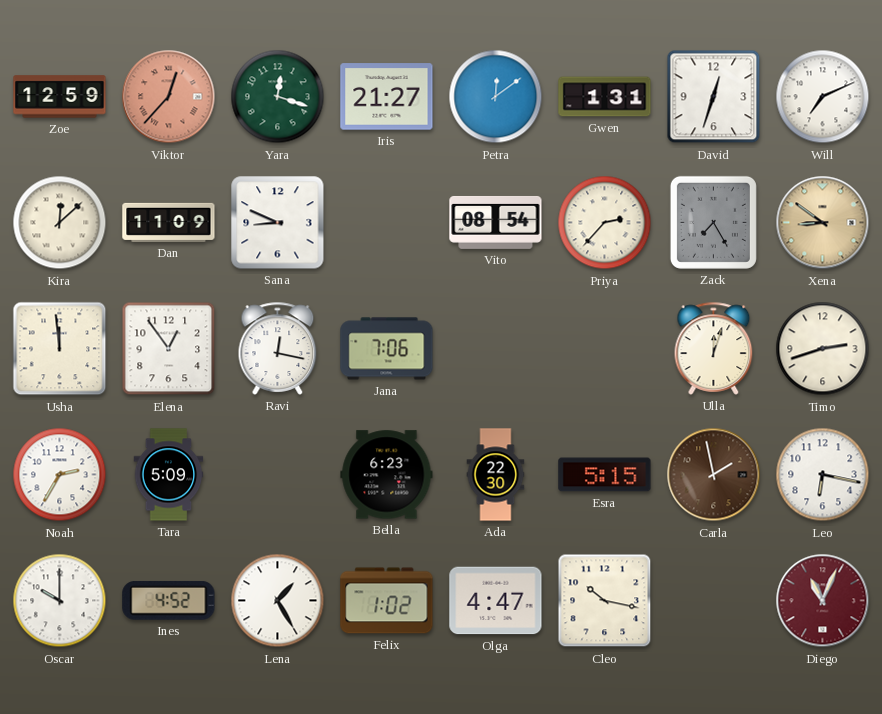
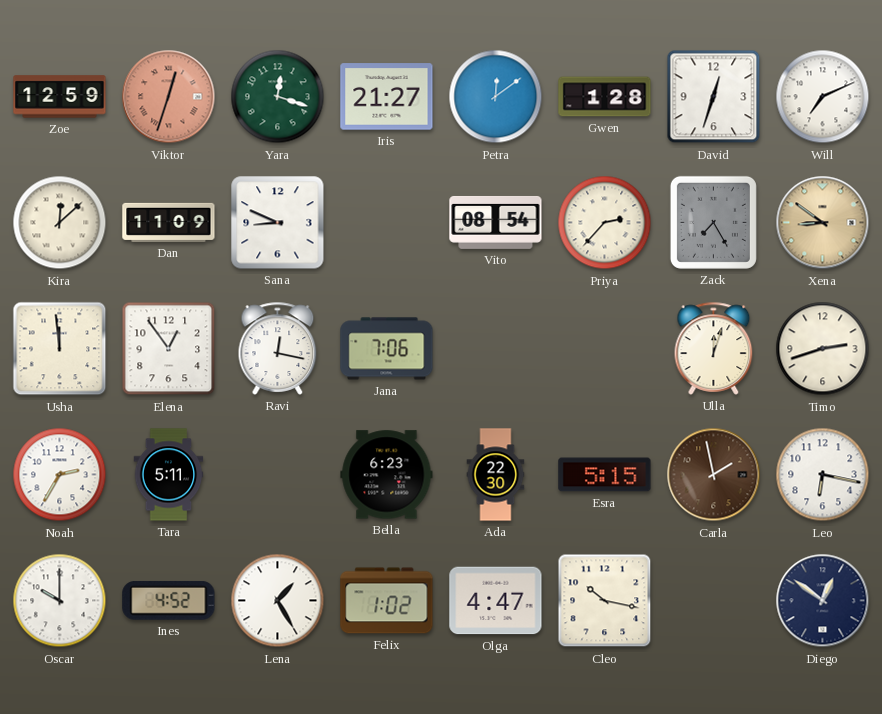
Viktor: 12:37 -> 12:33
Gwen: 1:31 -> 1:28
Tara: 5:09 -> 5:11
Diego: 11:04 -> 12:51
Diego dial: burgundy -> navy
